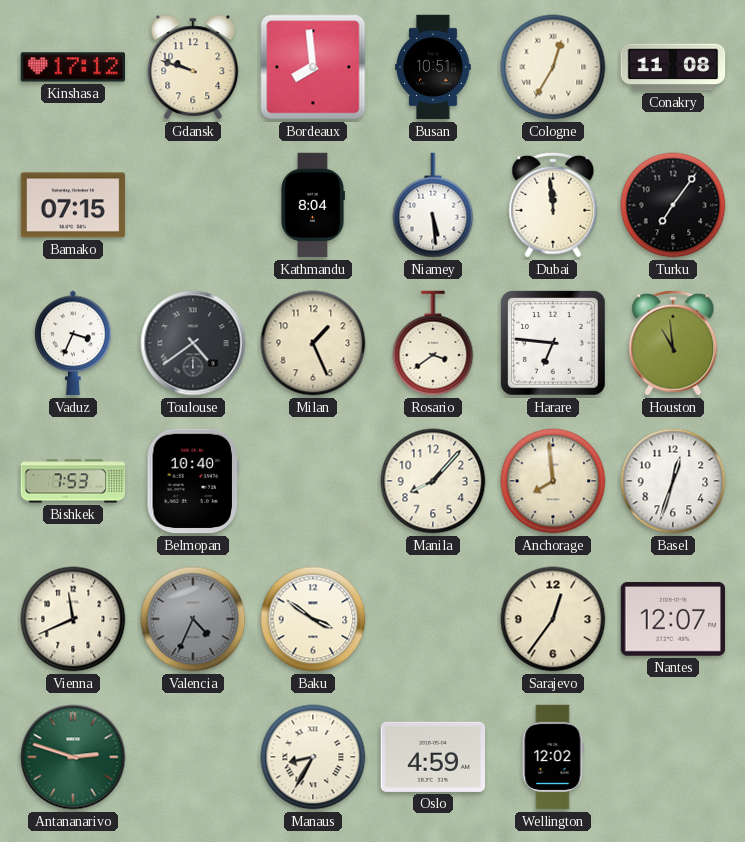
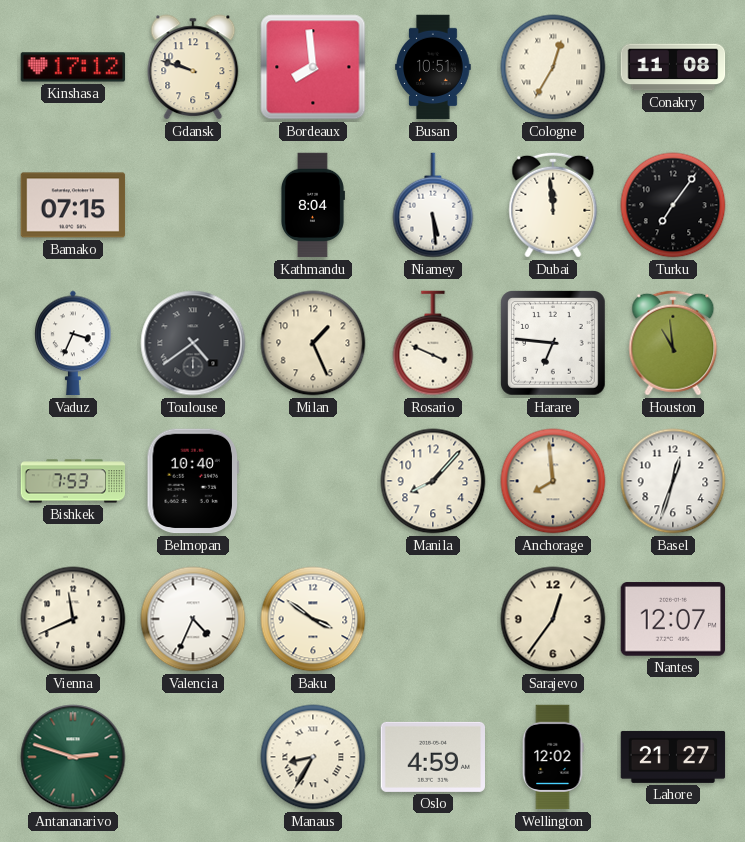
Rosario: 3:39 -> 3:49
Valencia dial: grey -> white
Lahore: none -> 21:27
